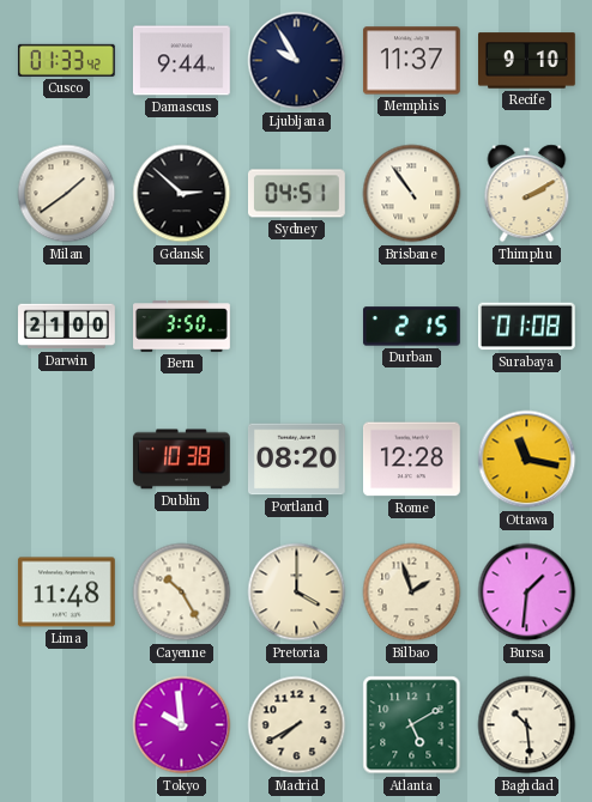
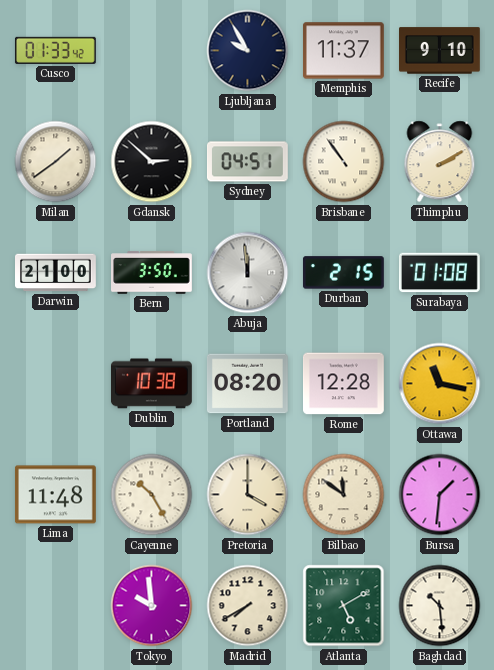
Damascus: 9:44 -> none
Abuja: none -> 11:59
Bilbao: 1:57 -> 11:51
